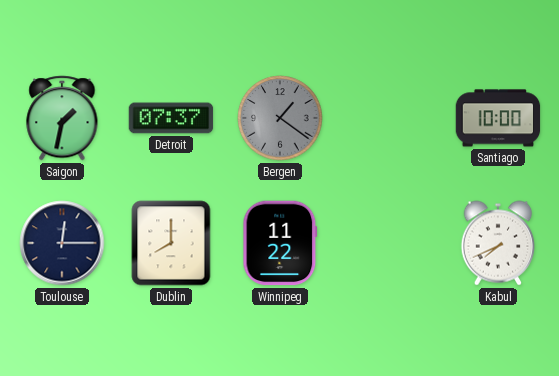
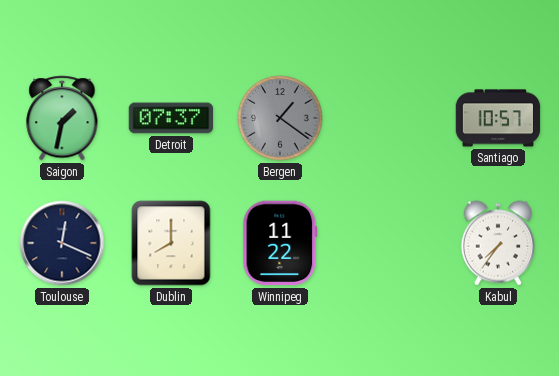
Santiago: 10:00 -> 10:57
Toulouse: 12:15 -> 12:19
Kabul: 7:41 -> 7:36
